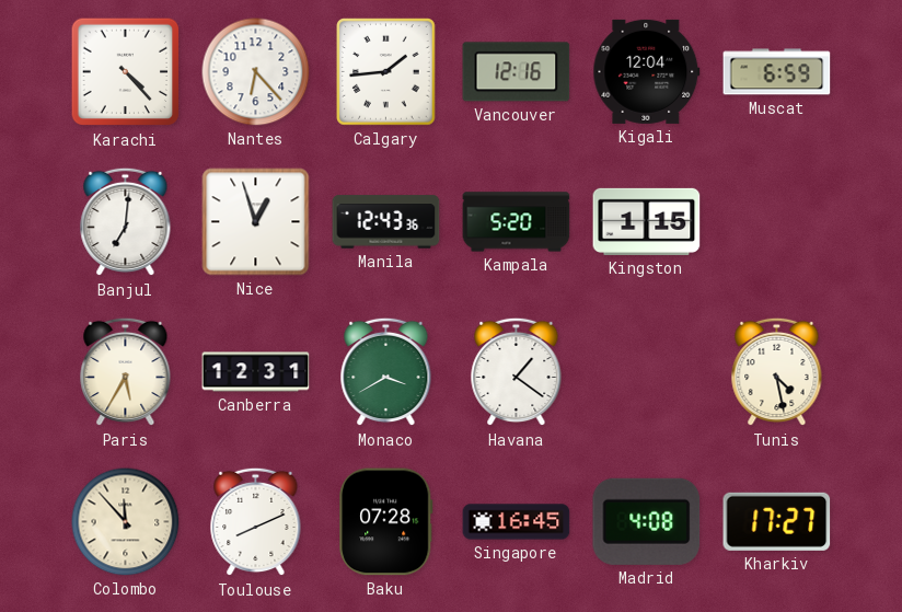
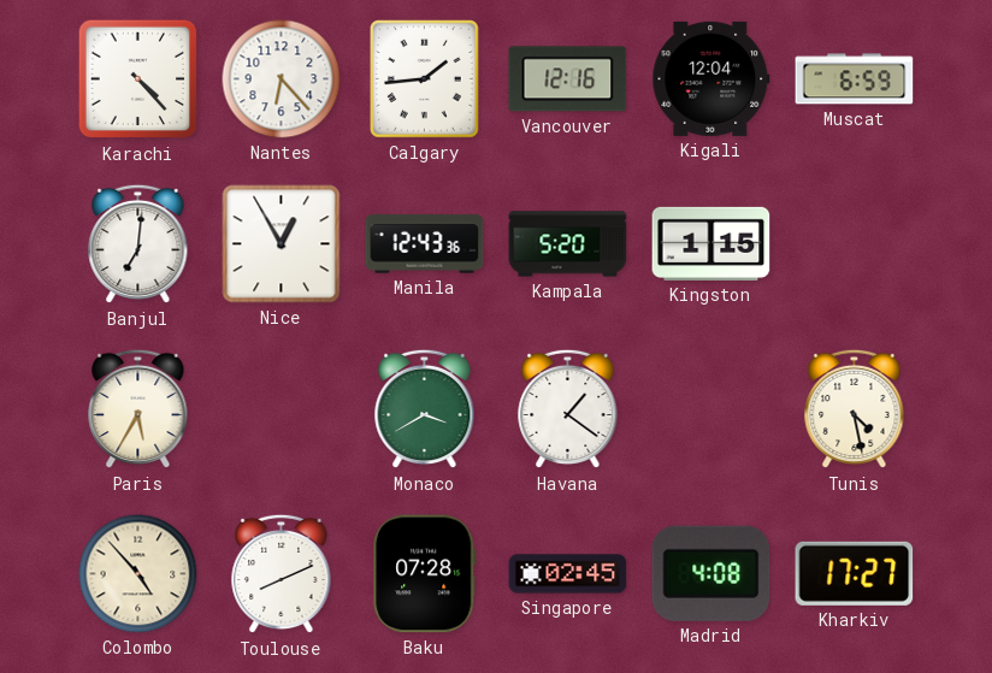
Nice: 12:57 -> 12:55
Canberra: 12:31 -> none
Colombo: 11:53 -> 4:53
Singapore: 16:45 -> 02:45
